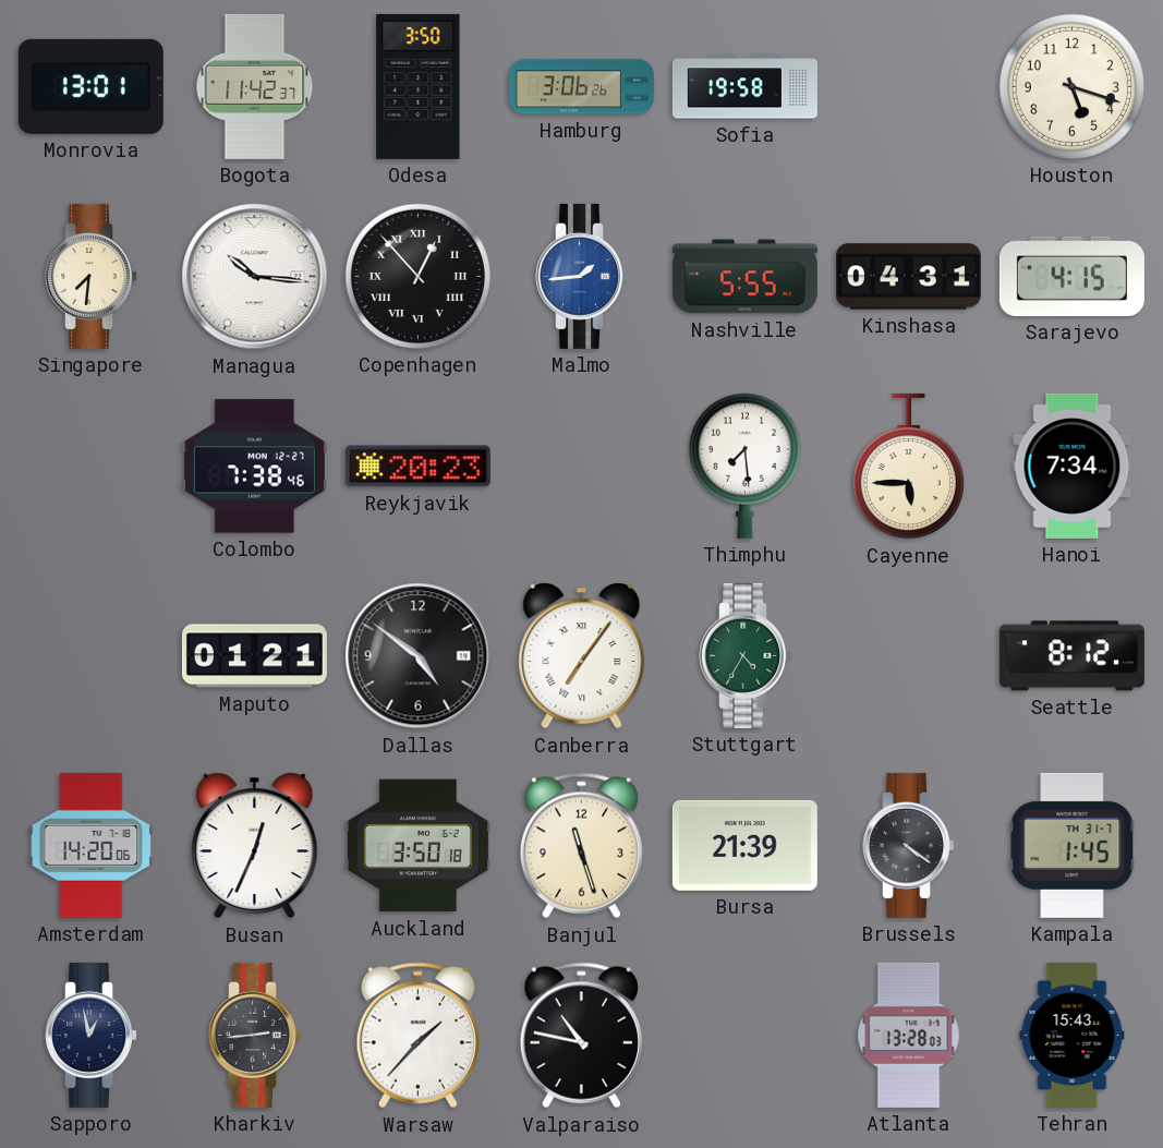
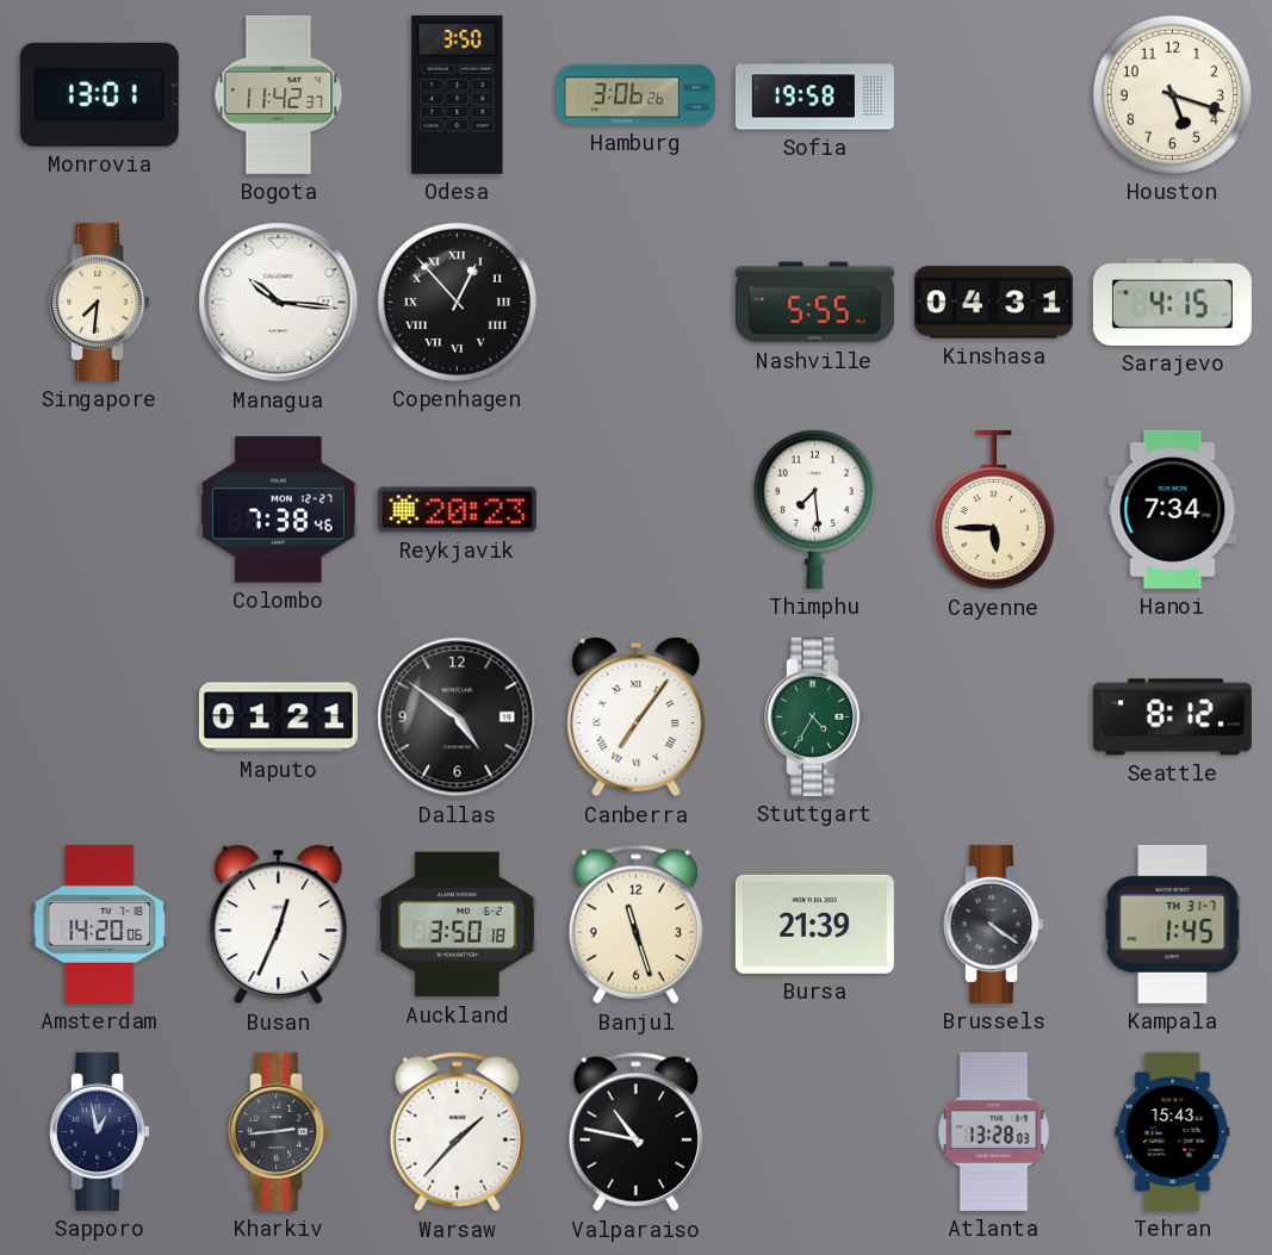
Malmo: 1:44 -> none
